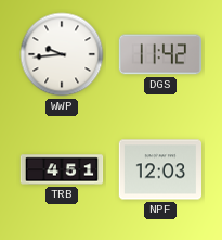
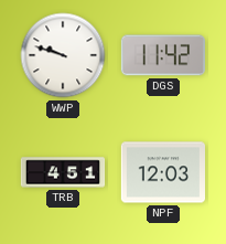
WWP: 9:44 -> 9:48
